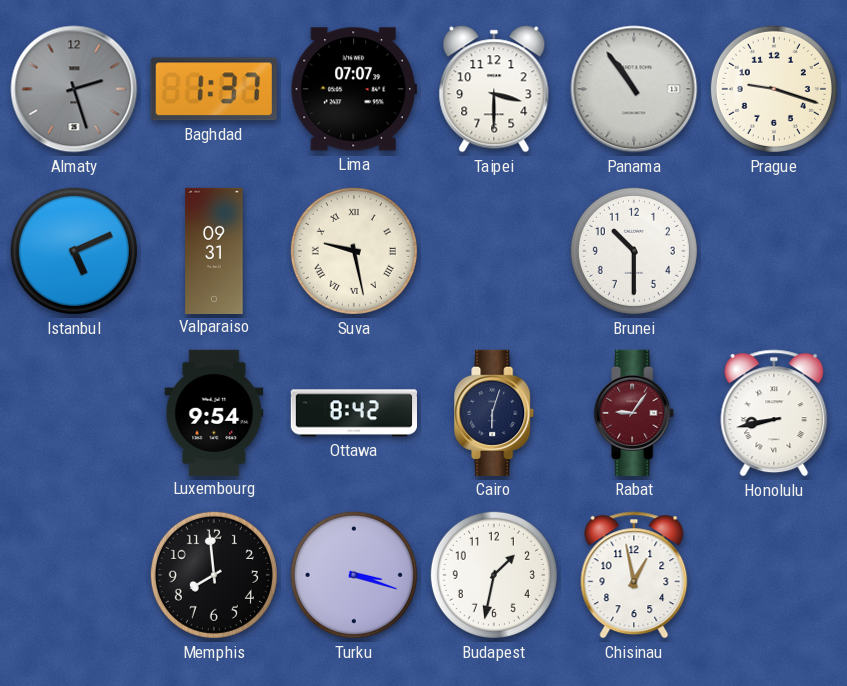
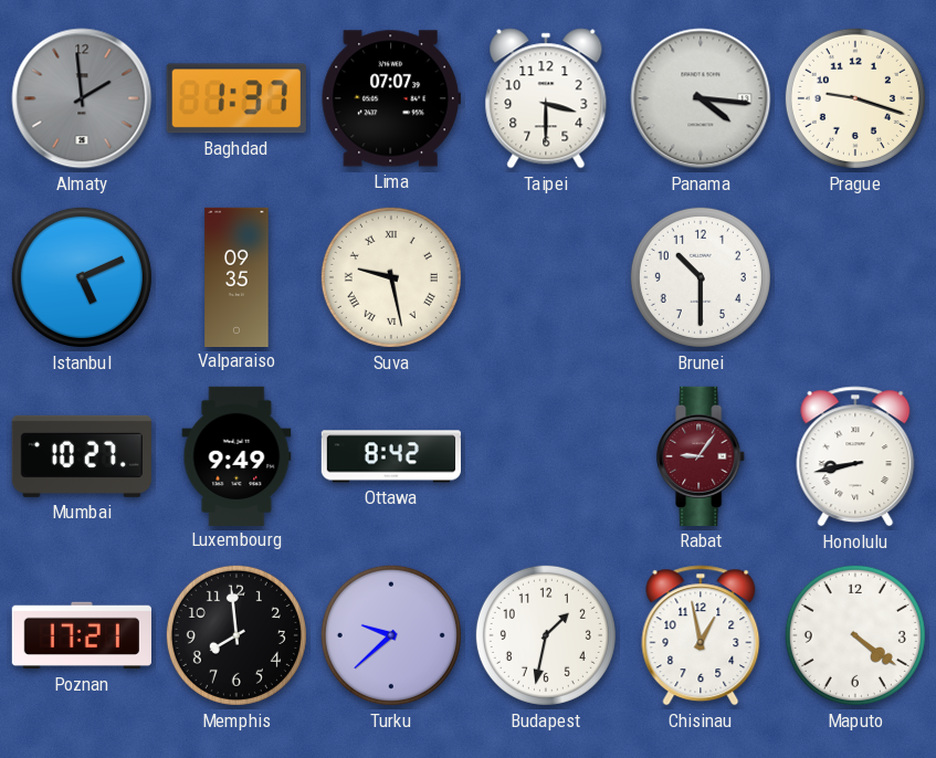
Almaty: 2:27 -> 1:59
Panama: 10:54 -> 4:16
Valparaiso: 09:31 -> 09:35
Mumbai: none -> 10:27
Luxembourg: 9:54 -> 9:49
Cairo: 6:03 -> none
Poznan: none -> 17:21
Turku: 3:18 -> 9:38
Maputo: none -> 4:21
